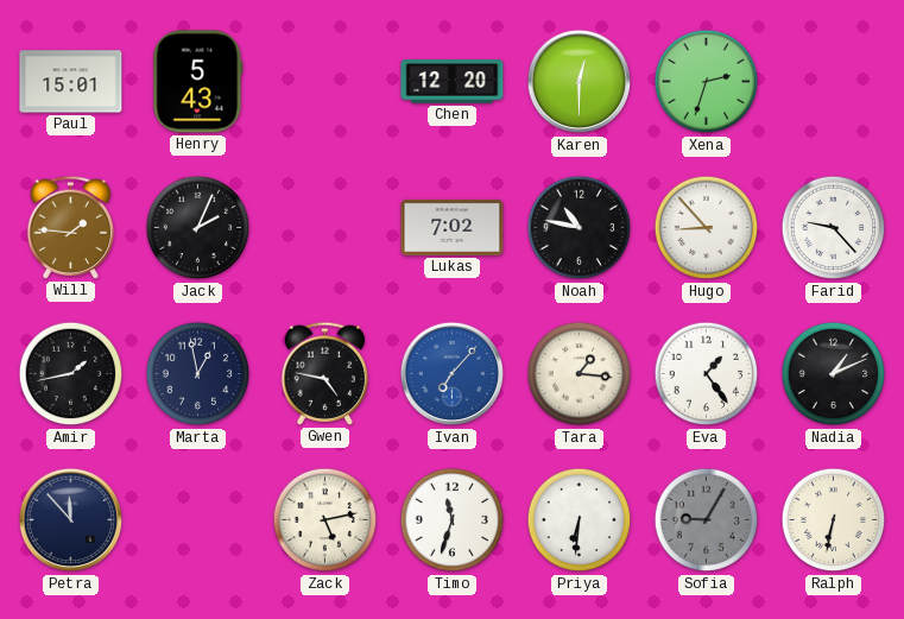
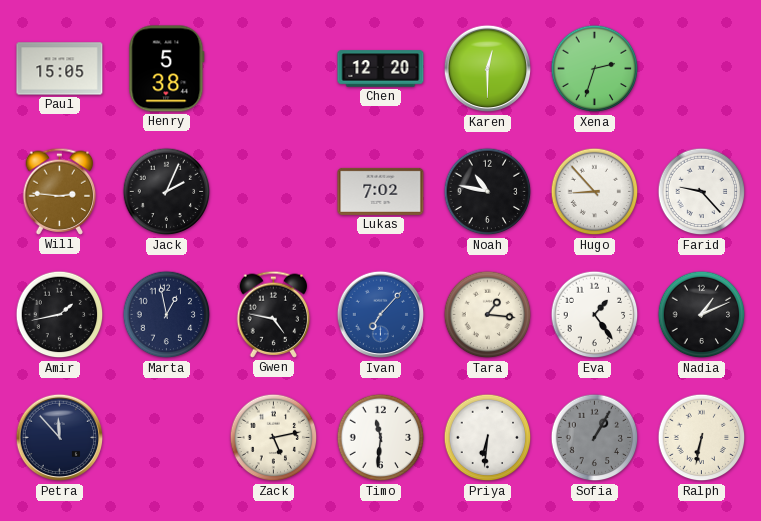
Paul: 15:01 -> 15:05
Henry: 5:43 -> 5:38
Will: 1:46 -> 2:46
Timo: 11:33 -> 11:31
Sofia: 9:05 -> 1:05
